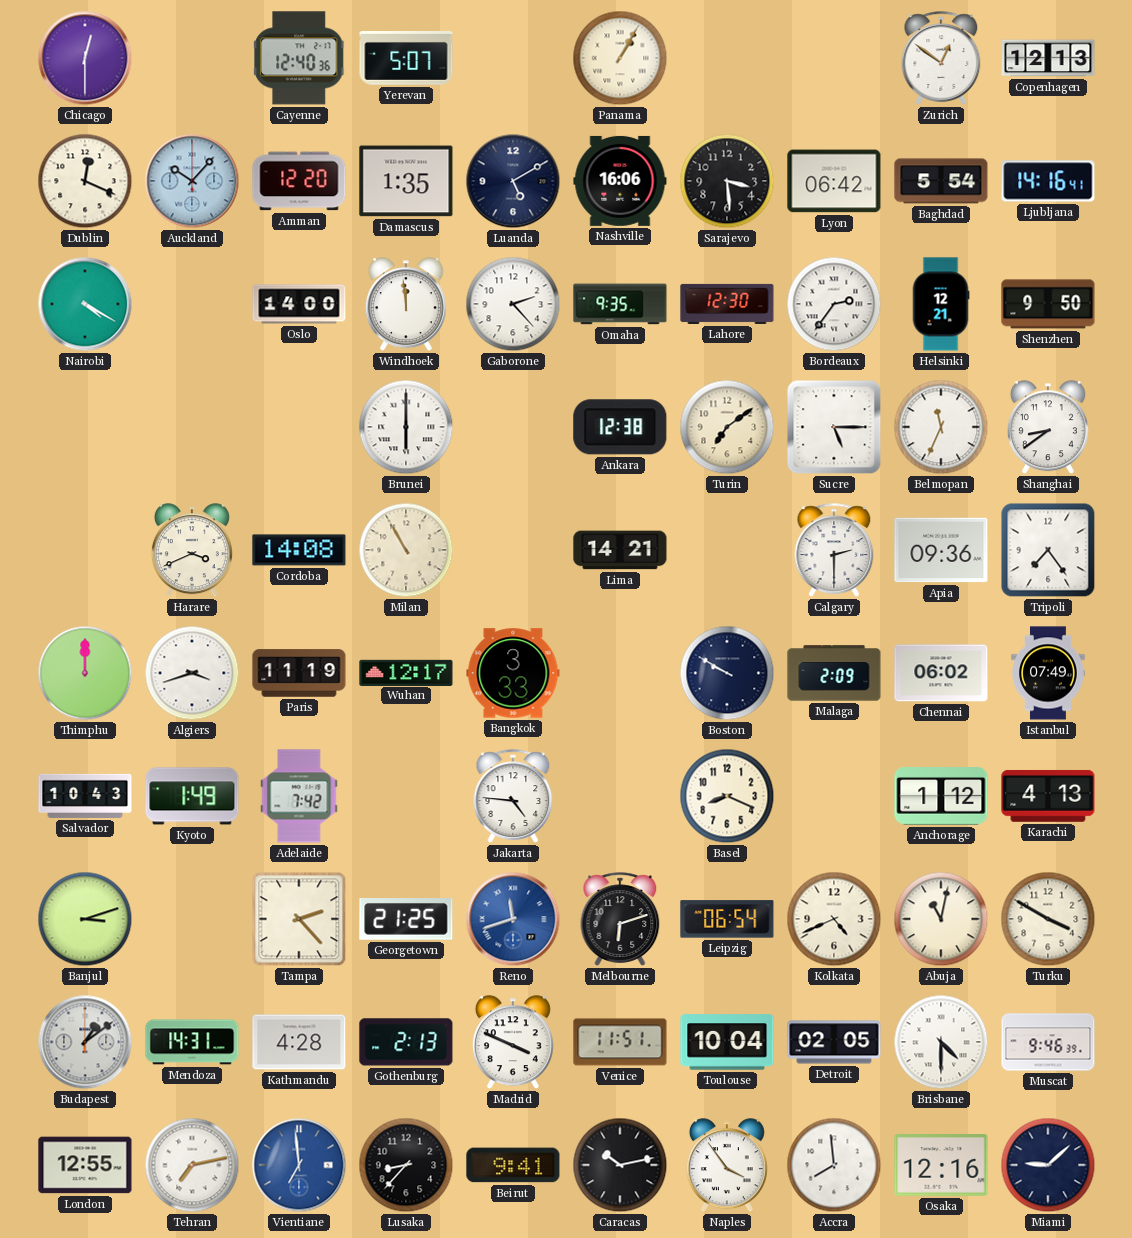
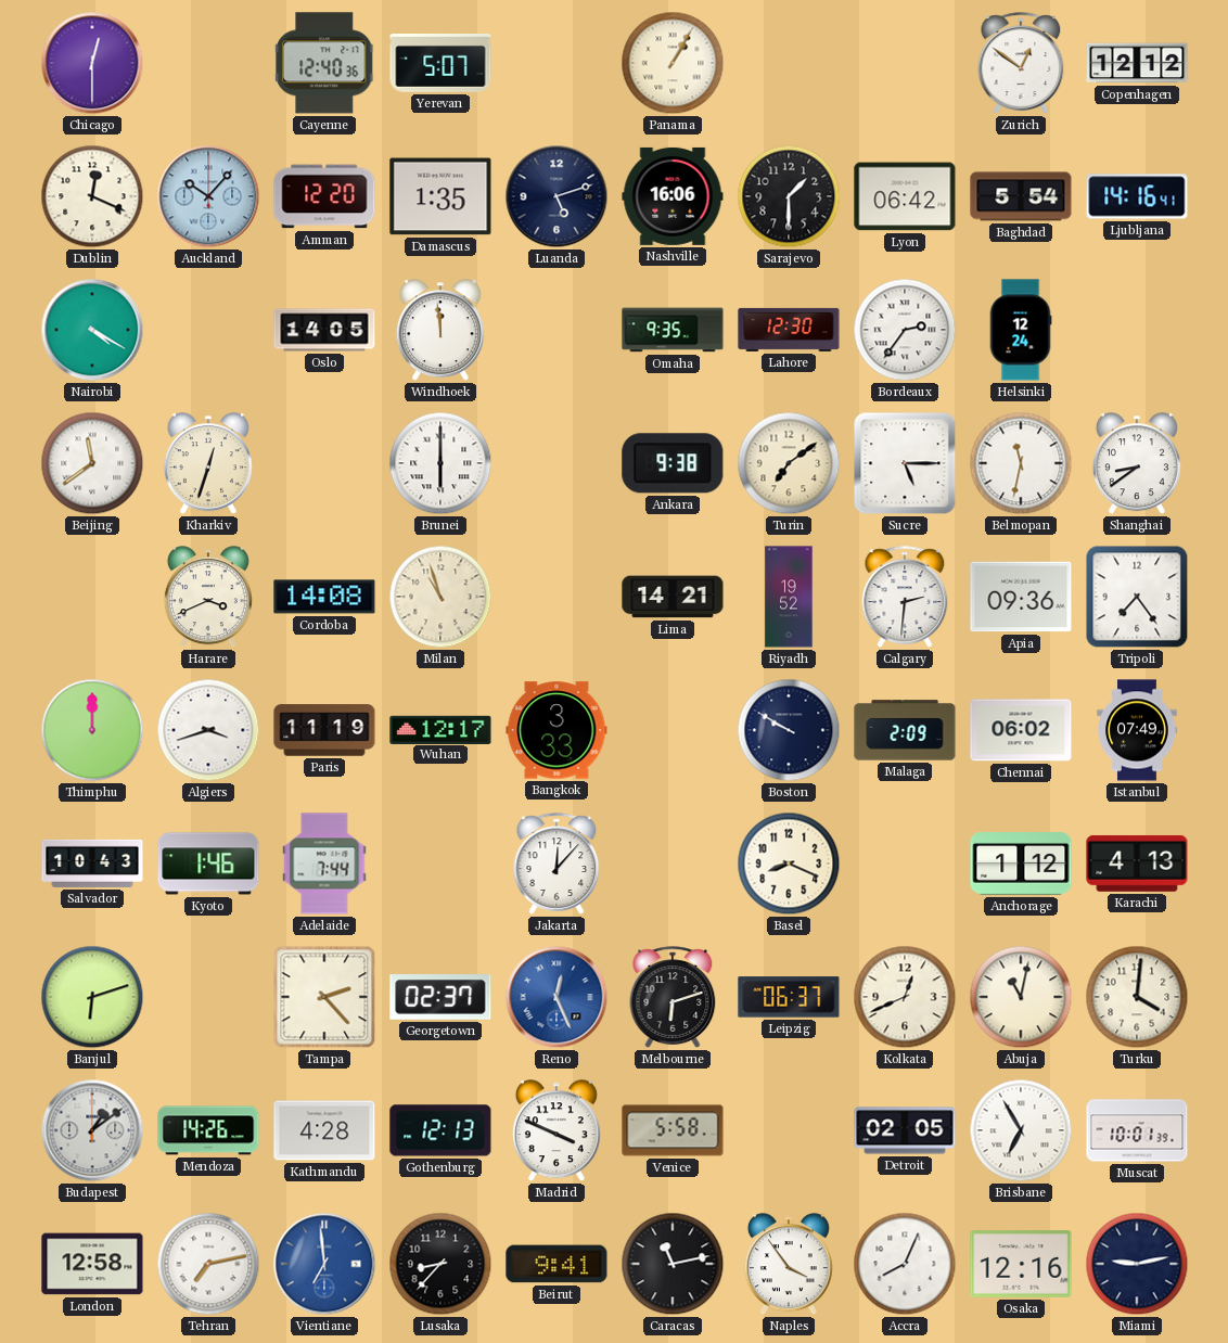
Copenhagen: 12:13 -> 12:12
Luanda: 5:10 -> 5:12
Sarajevo: 3:29 -> 1:30
Oslo: 14:00 -> 14:05
Gaborone: 2:23 -> none
Helsinki: 12:21 -> 12:24
Shenzhen: 9:50 -> none
Beijing: none -> 11:39
Kharkiv: none -> 12:33
Ankara: 12:38 -> 9:38
Belmopan: 11:34 -> 11:32
Milan: 10:55 -> 10:57
Riyadh: none -> 19:52
Calgary: 2:30 -> 2:31
Kyoto: 1:49 -> 1:46
Adelaide: 7:42 -> 7:44
Jakarta: 4:46 -> 12:07
Banjul: 3:12 -> 6:12
Georgetown: 21:25 -> 02:37
Reno: 11:42 -> 12:26
Leipzig: 06:54 -> 06:37
Kolkata: 4:41 -> 12:41
Turku: 3:50 -> 4:01
Mendoza: 14:31 -> 14:26
Gothenburg: 2:13 -> 12:13
Venice: 11:51 -> 5:58
Toulouse: 10:04 -> none
Brisbane: 4:30 -> 6:55
Muscat: 9:46 -> 10:01
London: 12:55 -> 12:58
Caracas: 10:13 -> 11:13
Accra: 7:59 -> 8:04
Miami: 9:08 -> 9:13
